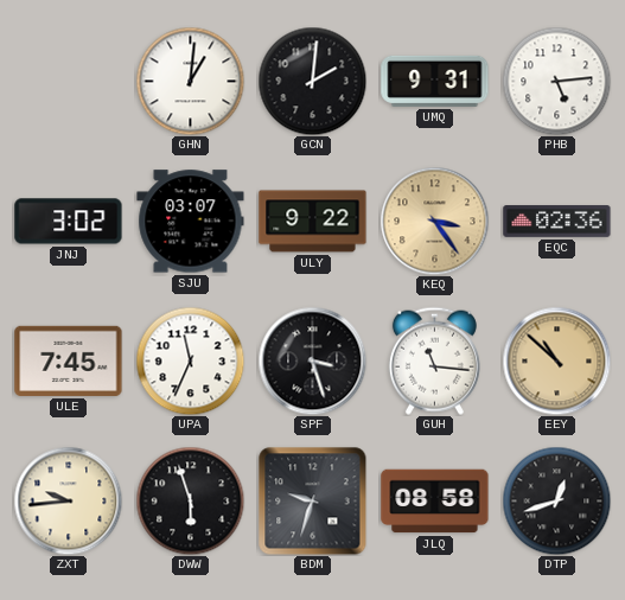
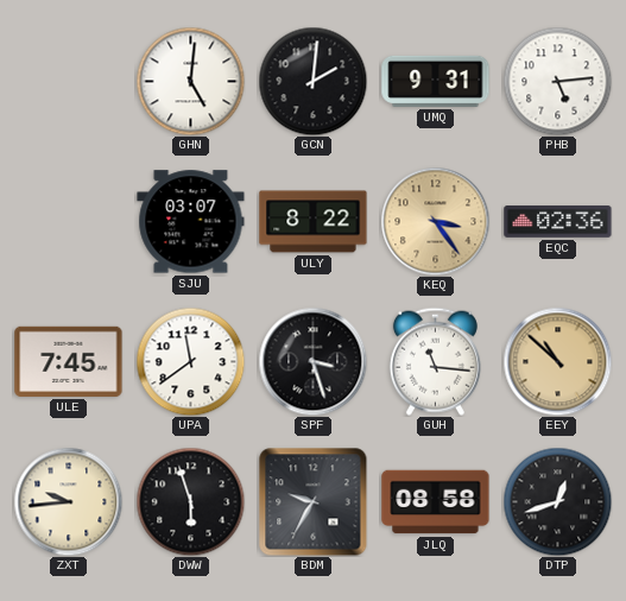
GHN: 1:01 -> 5:01
JNJ: 3:02 -> none
ULY: 9:22 -> 8:22
UPA: 11:34 -> 11:39
BDM: 9:33 -> 9:35
